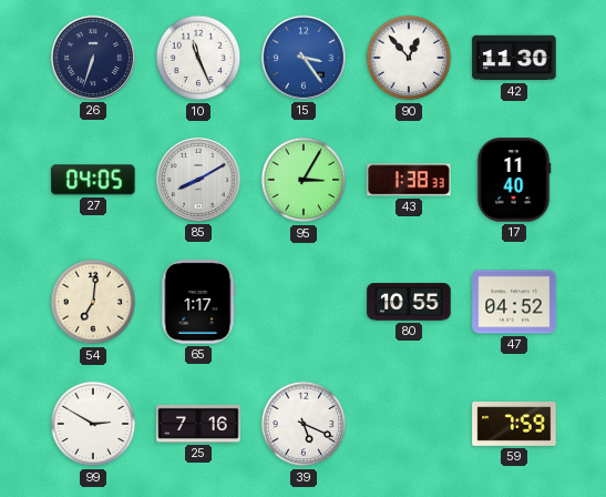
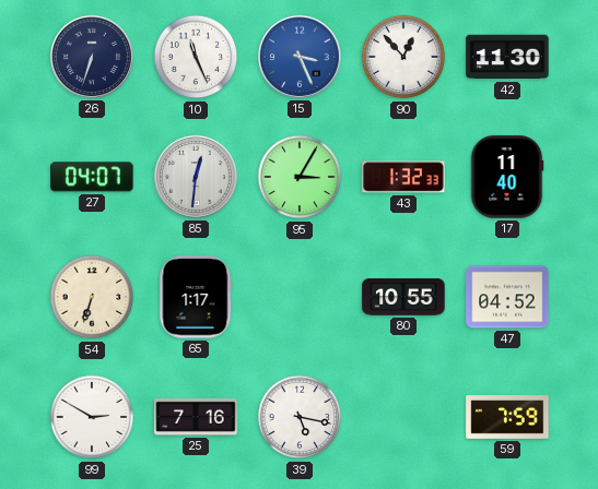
15: 3:24 -> 3:26
27: 04:05 -> 04:07
85: 8:10 -> 12:31
43: 1:38 -> 1:32
54: 7:01 -> 6:33
39: 5:19 -> 5:17
